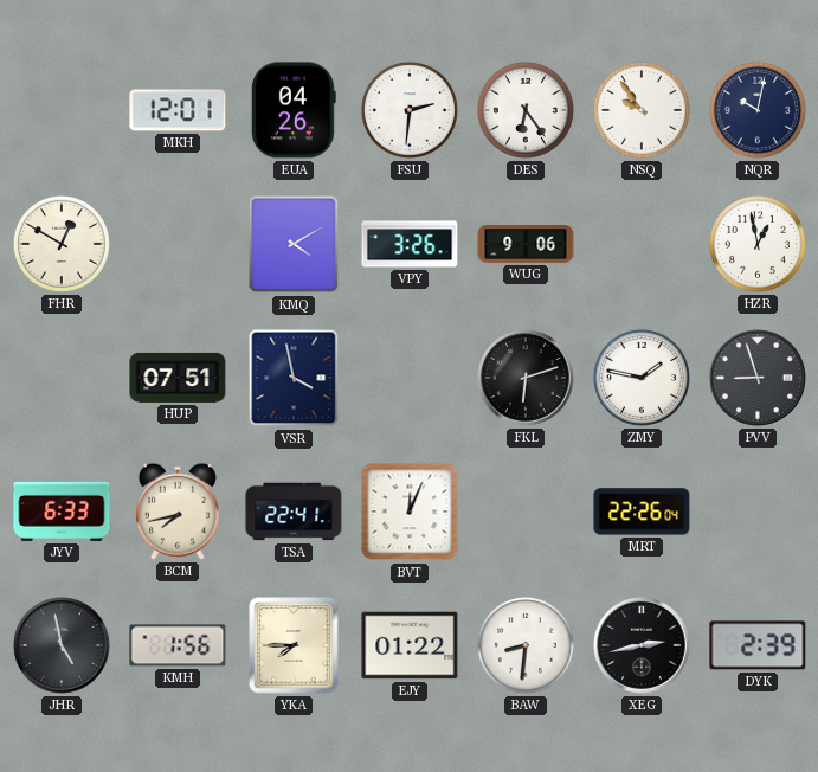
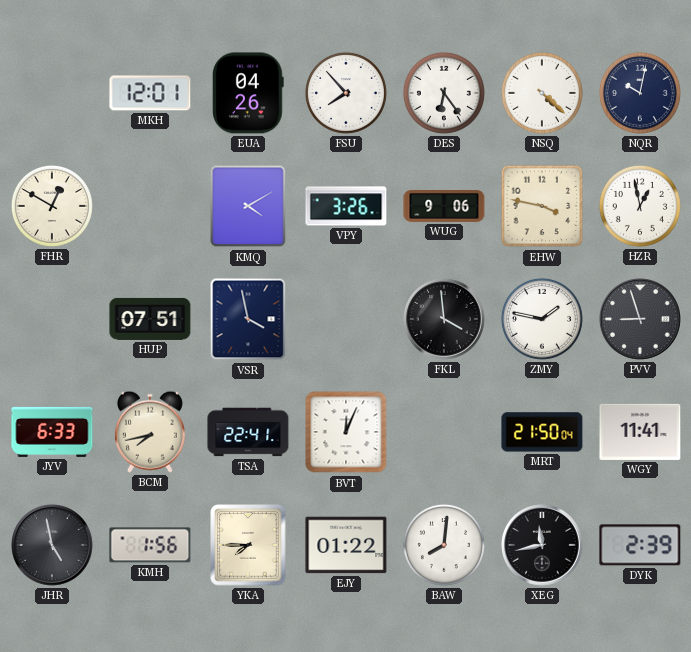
FSU: 2:31 -> 7:53
NSQ: 9:54 -> 4:22
EHW: none -> 3:47
FKL: 6:12 -> 3:59
MRT: 22:26 -> 21:50
WGY: none -> 11:41
BAW: 8:31 -> 8:01
XEG: 2:43 -> 11:43
